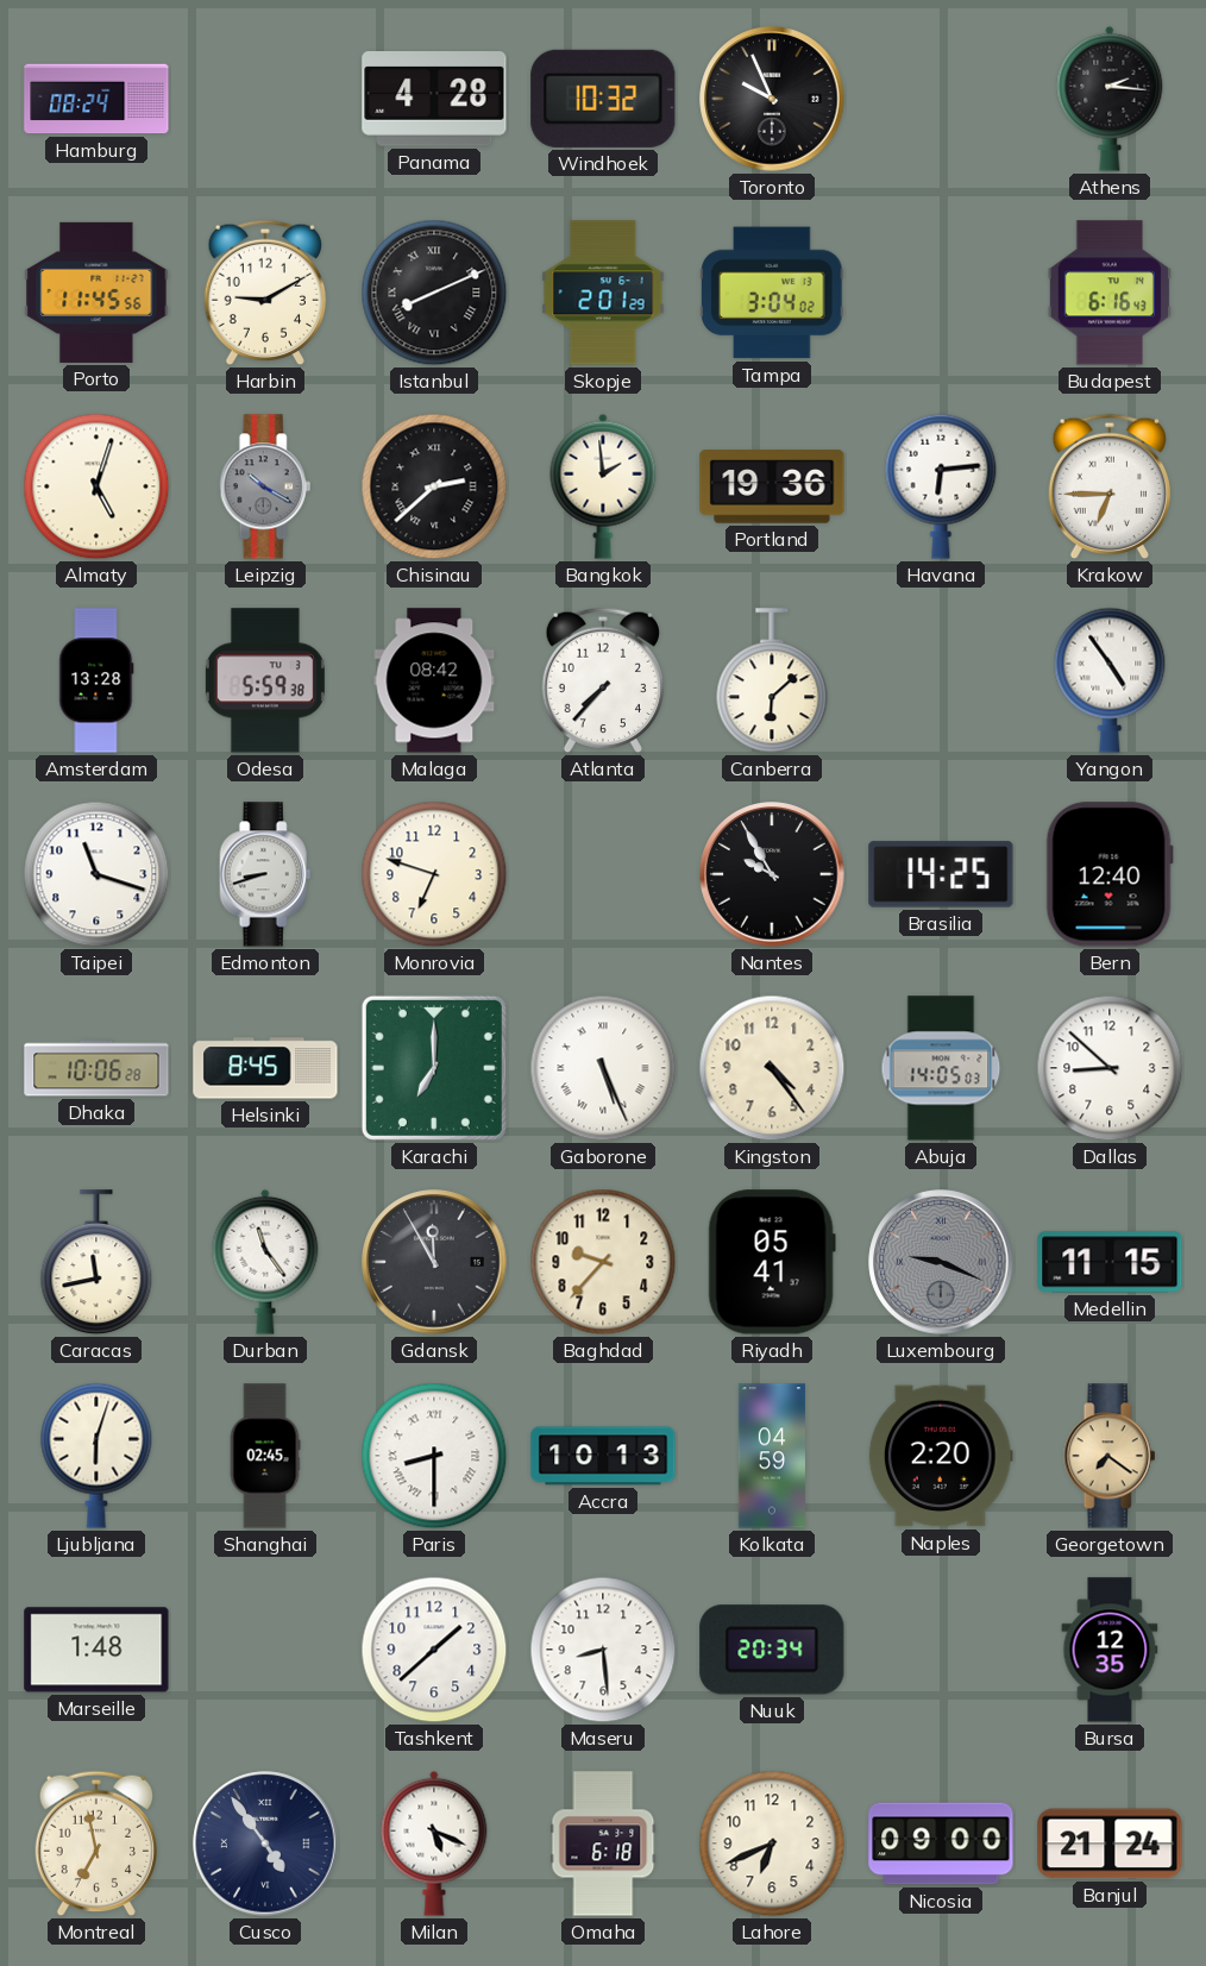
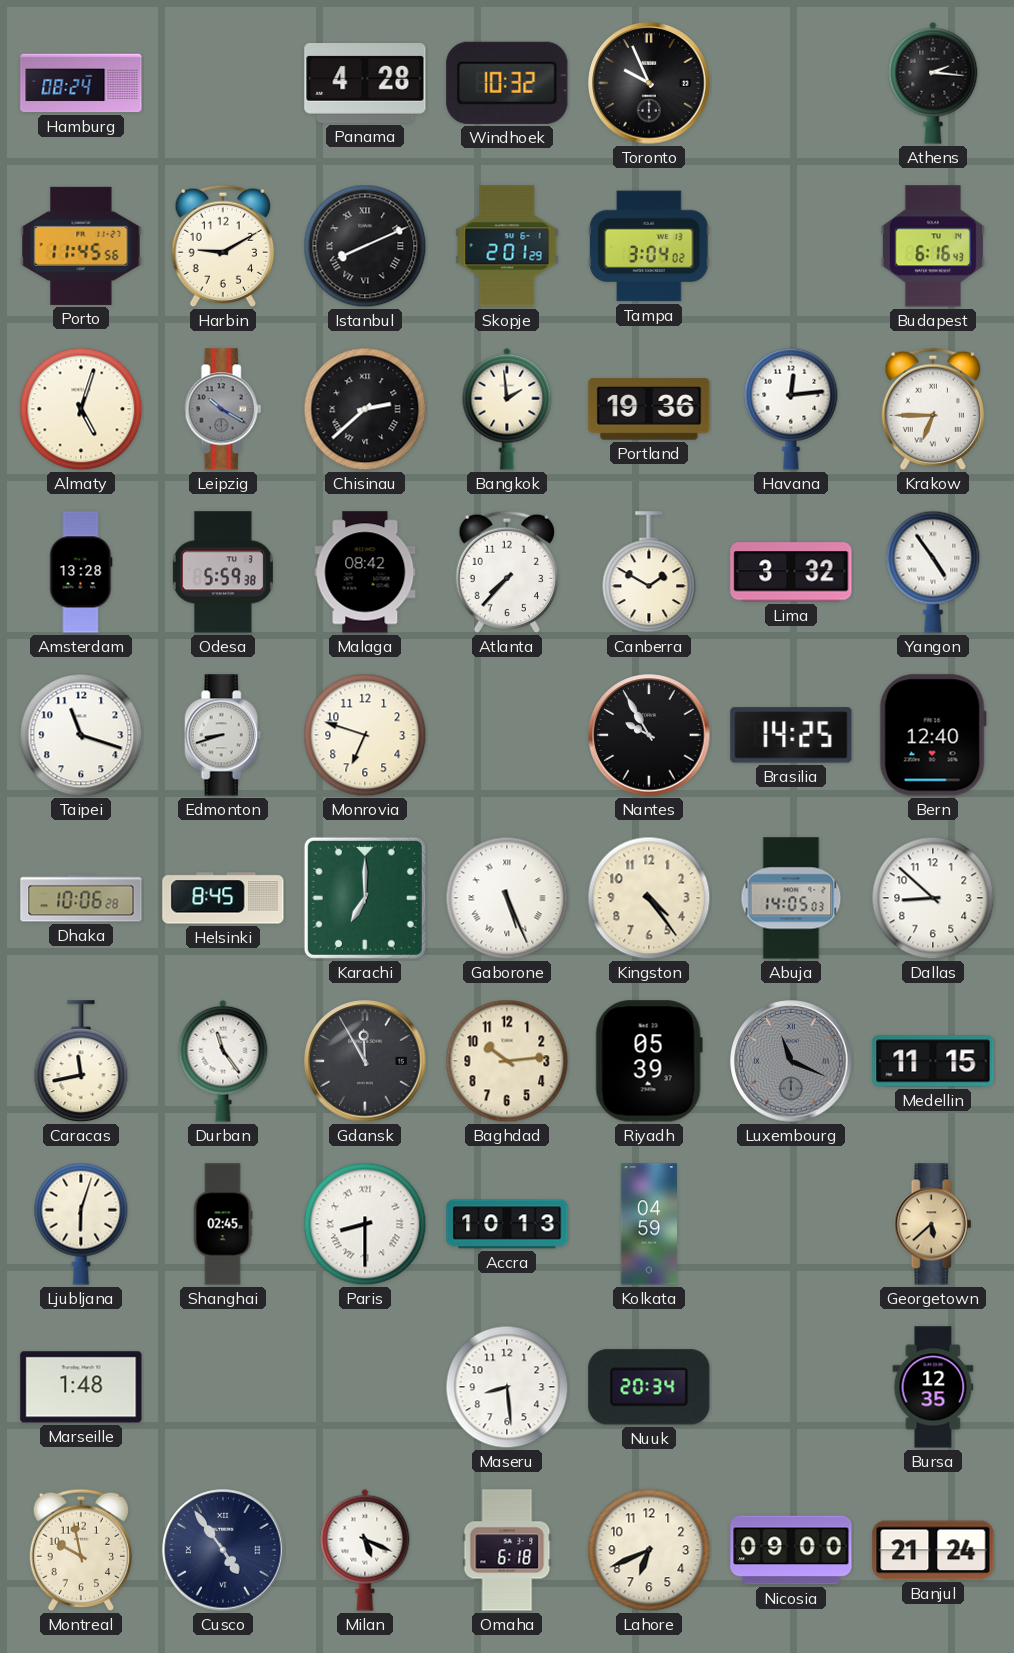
Havana: 6:14 -> 12:14
Canberra: 6:08 -> 1:50
Lima: none -> 3:32
Baghdad: 9:37 -> 10:14
Riyadh: 05:41 -> 05:39
Luxembourg: 9:19 -> 11:19
Naples: 2:20 -> none
Georgetown: 7:21 -> 5:38
Tashkent: 1:38 -> none
Montreal: 6:58 -> 9:58
